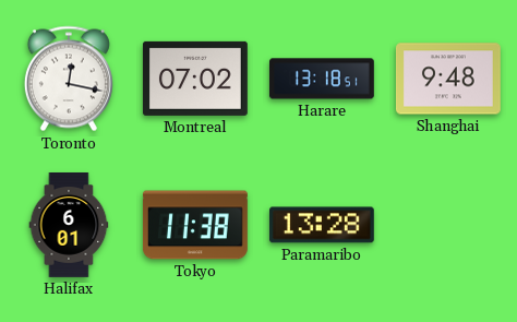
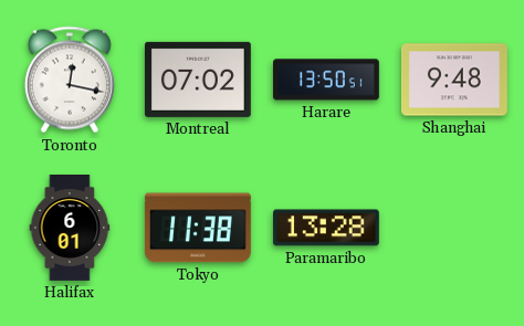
Harare: 13:18 -> 13:50
